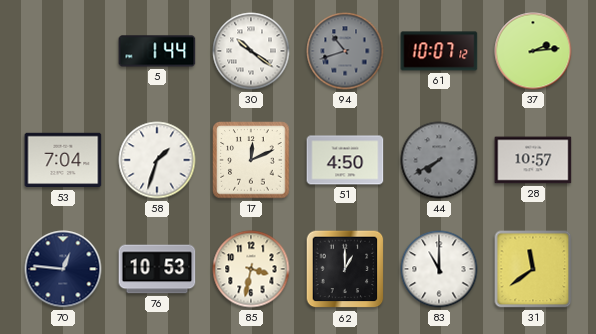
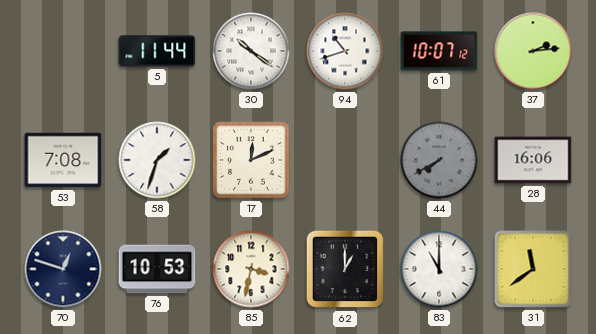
5: 1:44 -> 11:44
94 dial: grey -> white
53: 7:04 -> 7:08
51: 4:50 -> none
28: 10:57 -> 16:06
70: 12:46 -> 12:48
